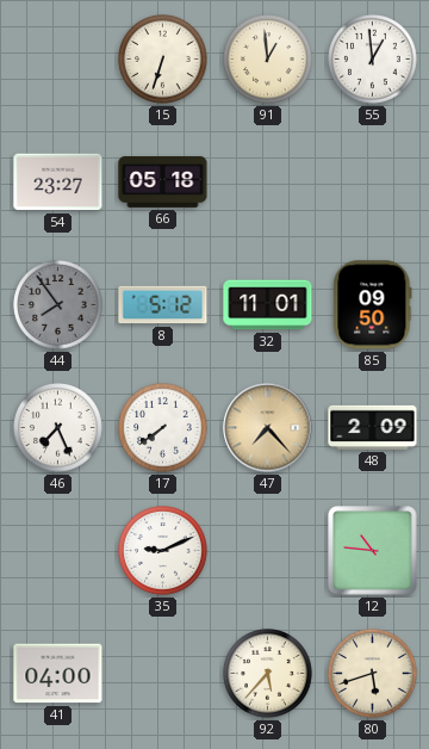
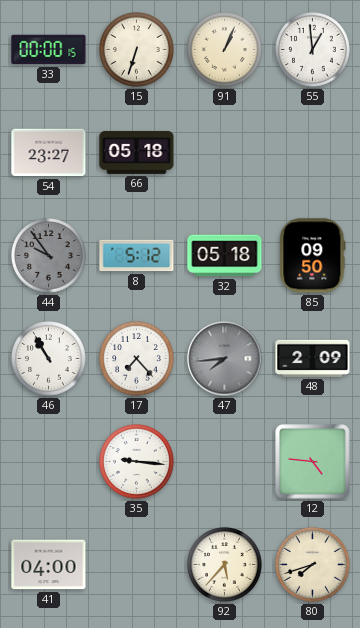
33: none -> 00:00
91: 12:59 -> 1:04
44: 7:54 -> 9:54
32: 11:01 -> 05:18
46: 7:26 -> 10:55
17: 7:39 -> 7:23
47: 7:23 -> 7:44
47 dial: champagne -> grey
35: 9:11 -> 9:16
12: 10:46 -> 4:46
80: 5:42 -> 7:42
